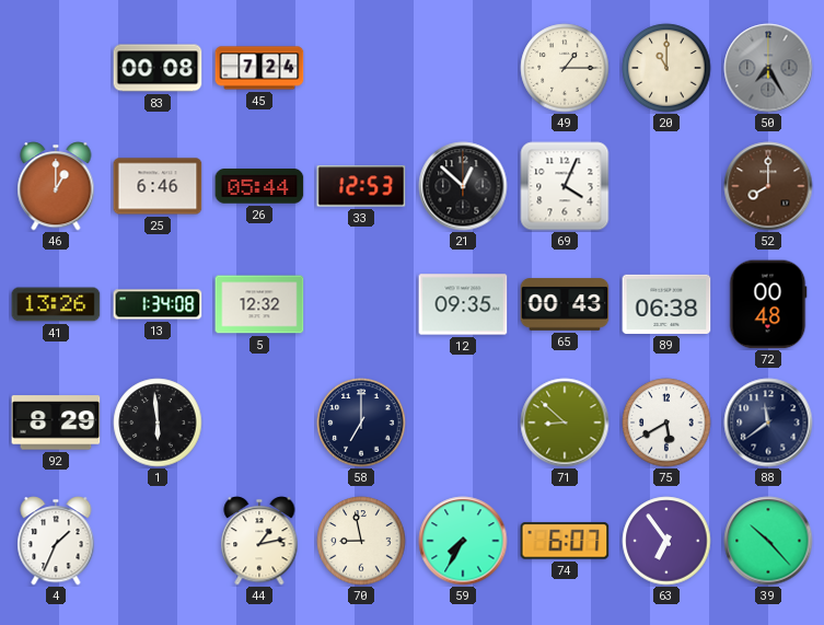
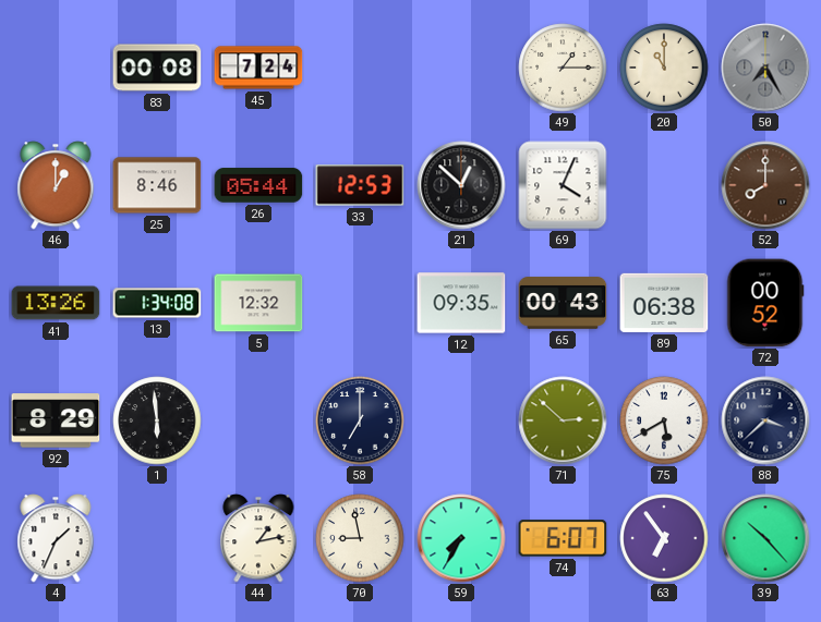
25: 6:46 -> 8:46
72: 00:48 -> 00:52
71: 8:52 -> 2:52
88: 11:39 -> 3:38
